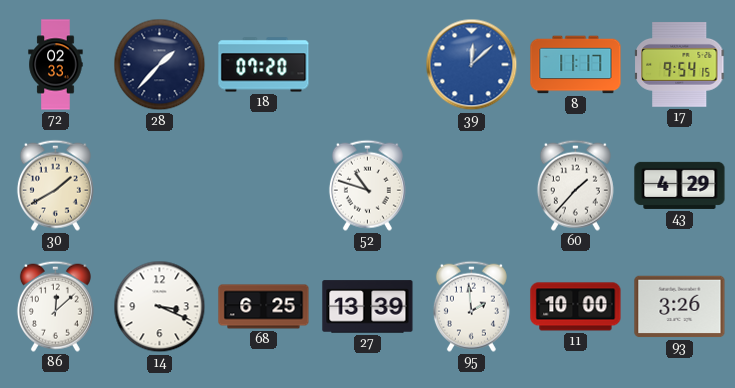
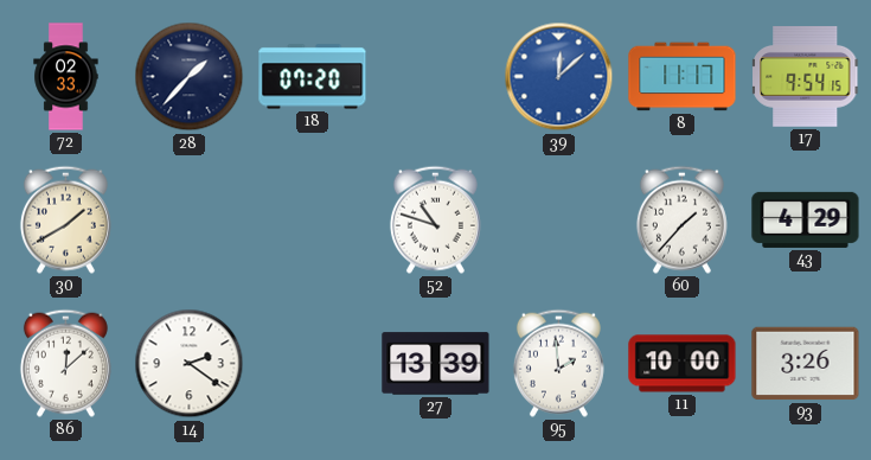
14: 3:19 -> 2:21
68: 6:25 -> none
